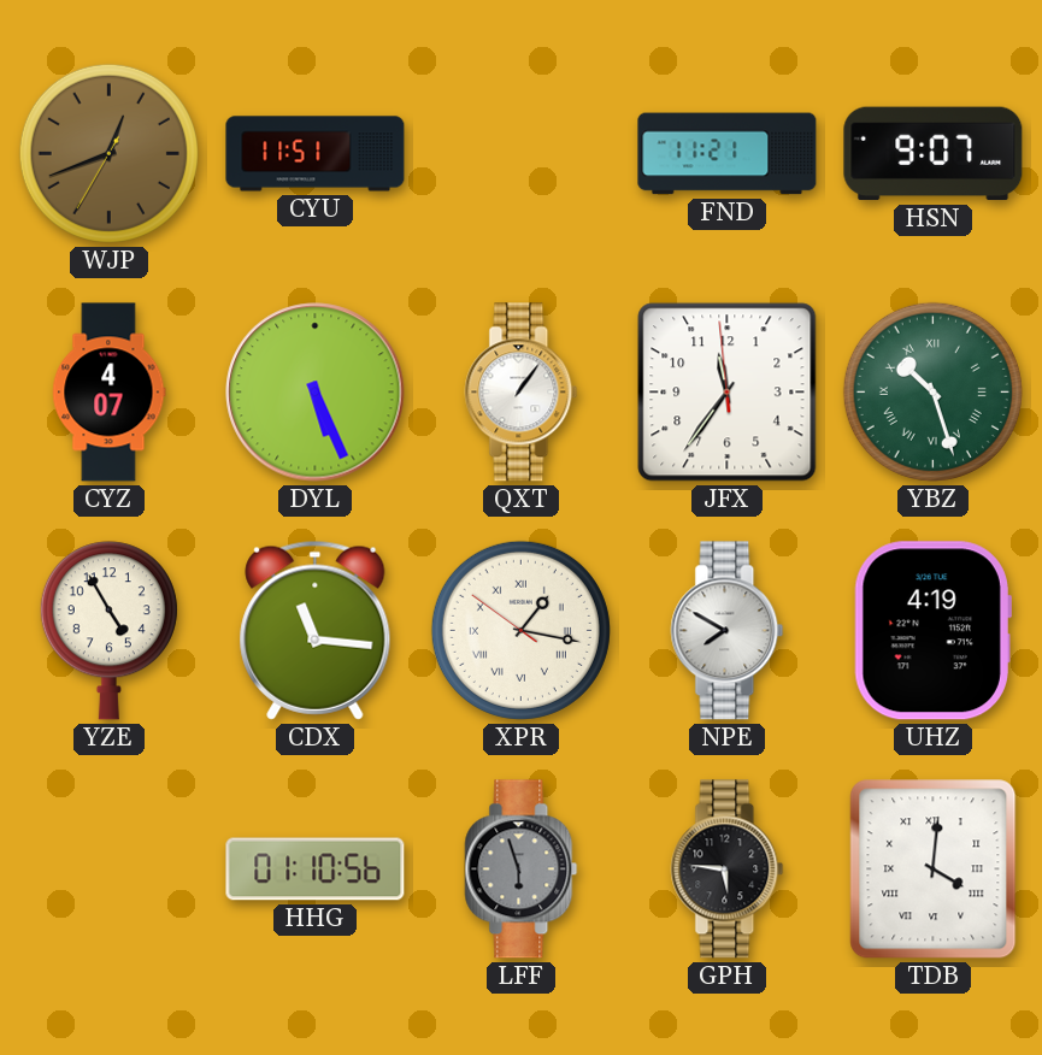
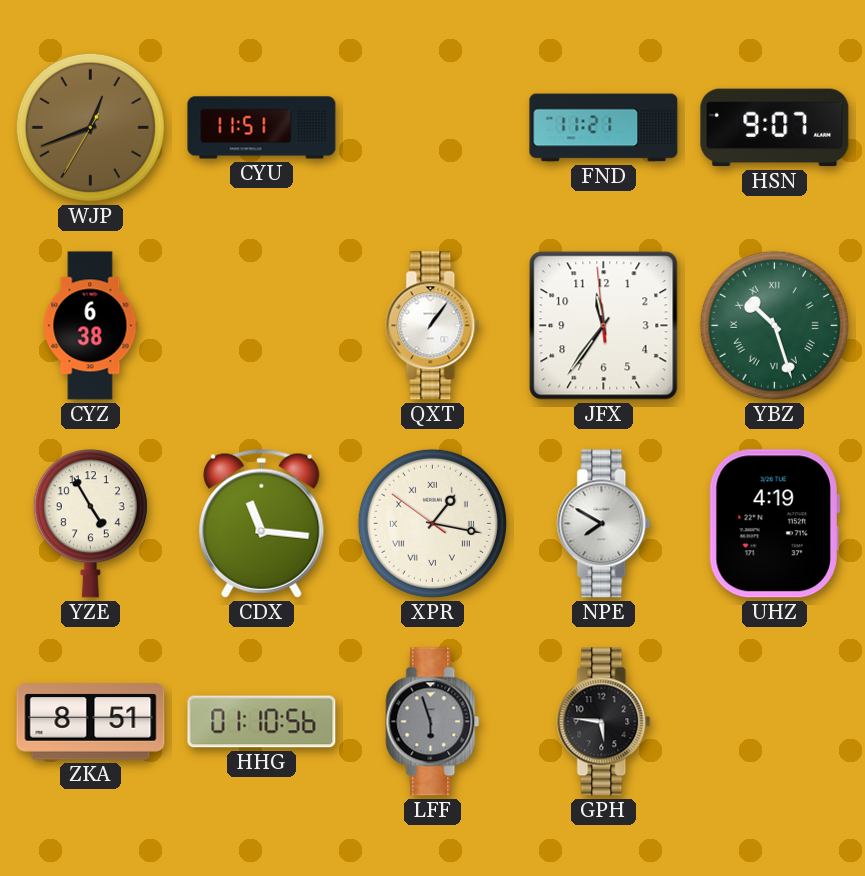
CYZ: 4:07 -> 6:38
DYL: 5:26 -> none
ZKA: none -> 8:51
TDB: 4:01 -> none
